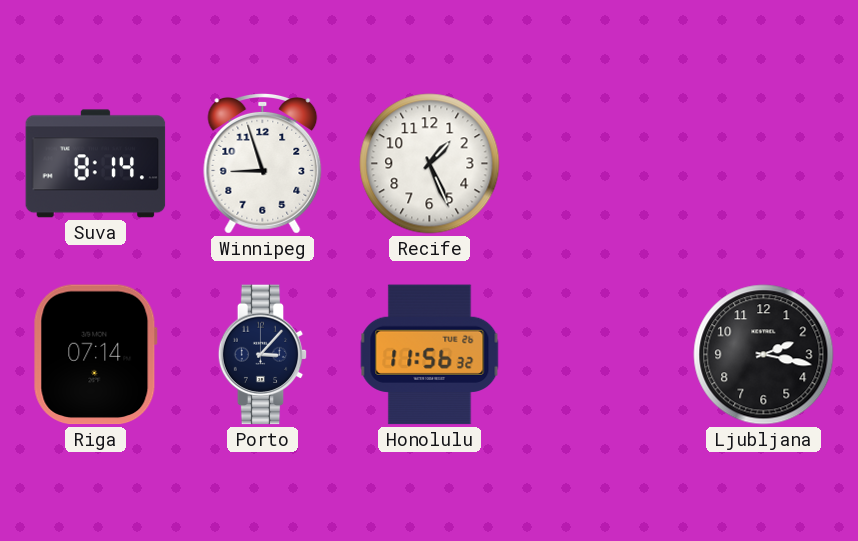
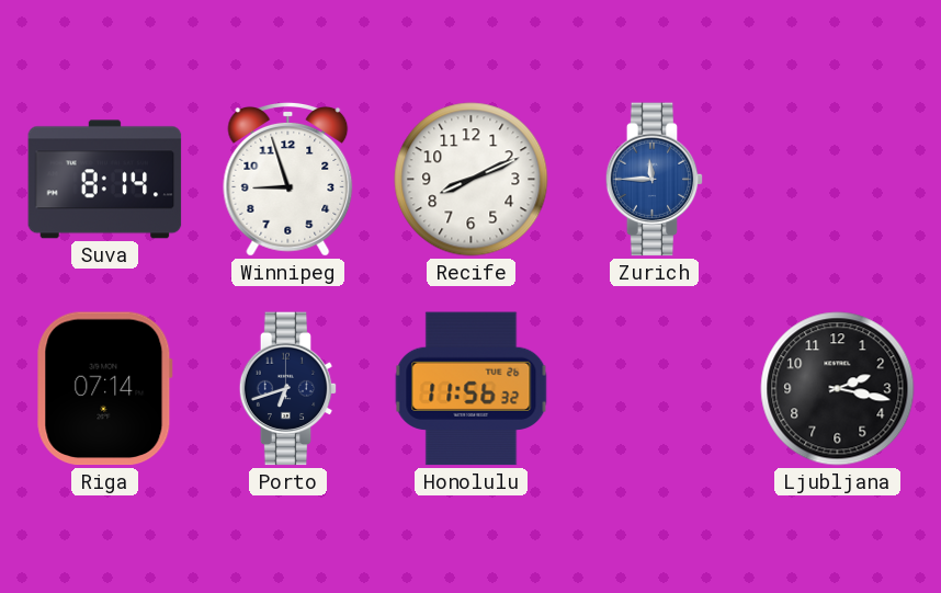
Recife: 1:26 -> 8:11
Zurich: none -> 11:45
Porto: 3:07 -> 6:42
